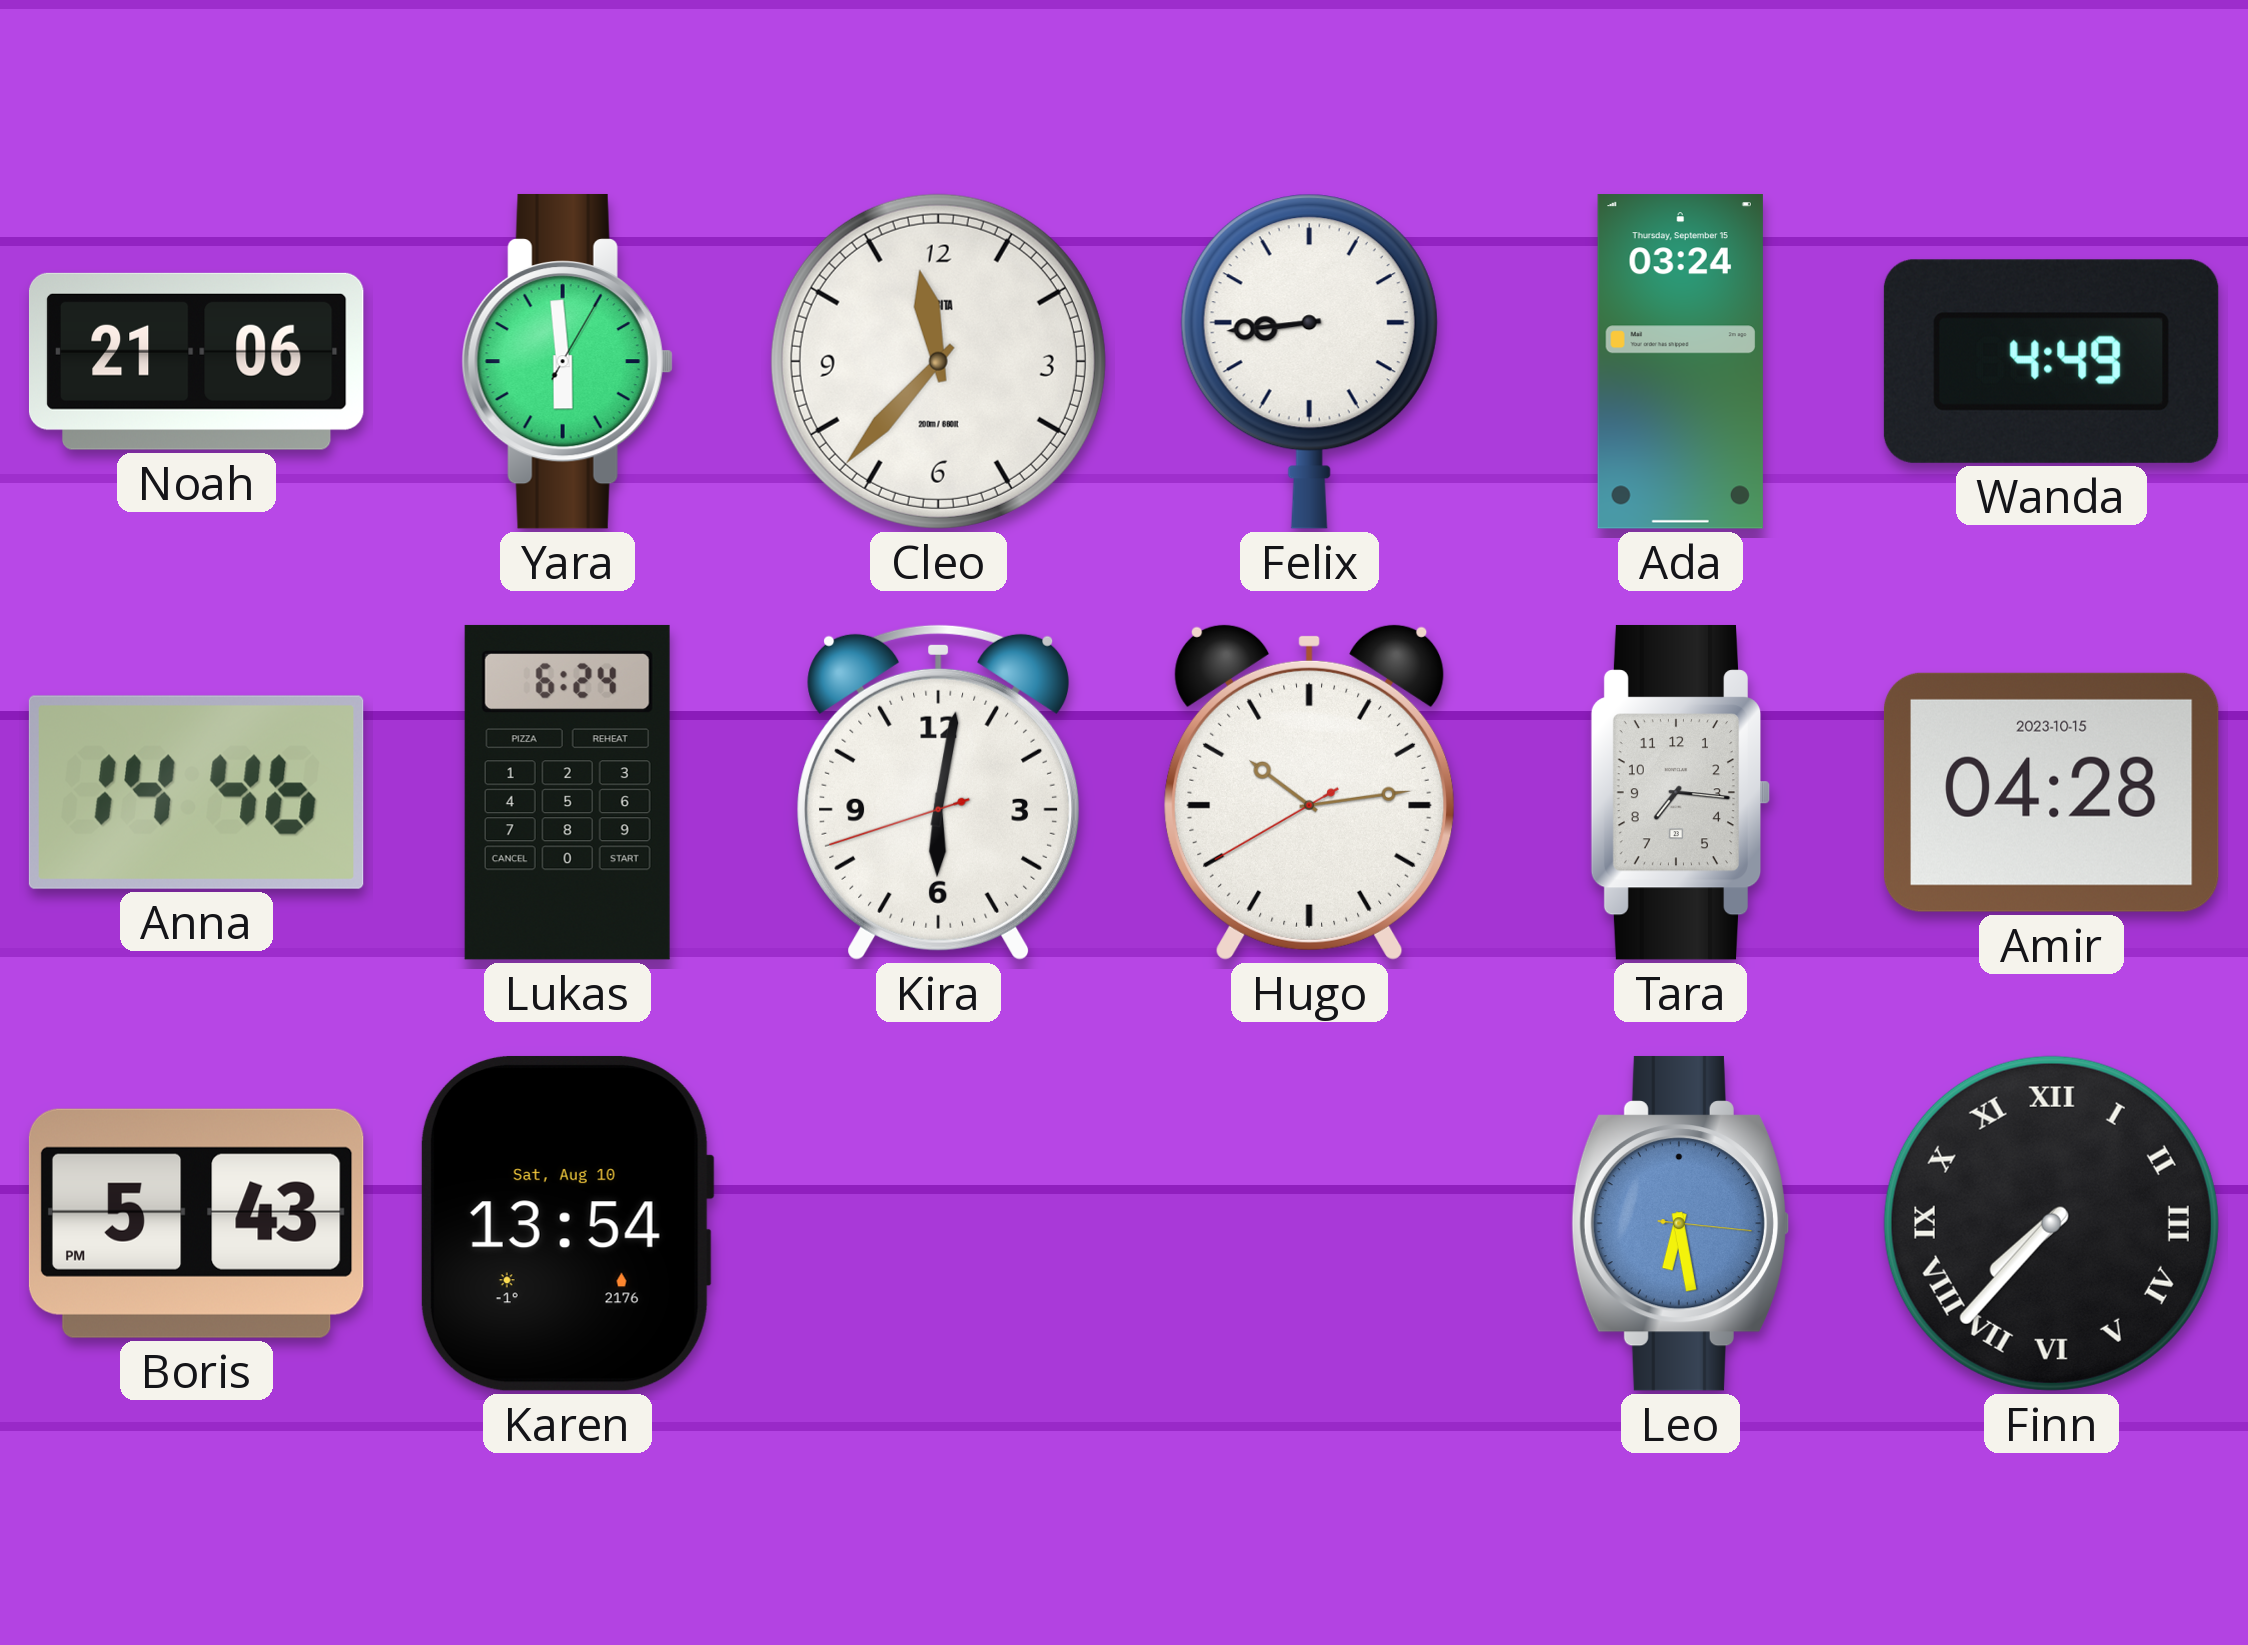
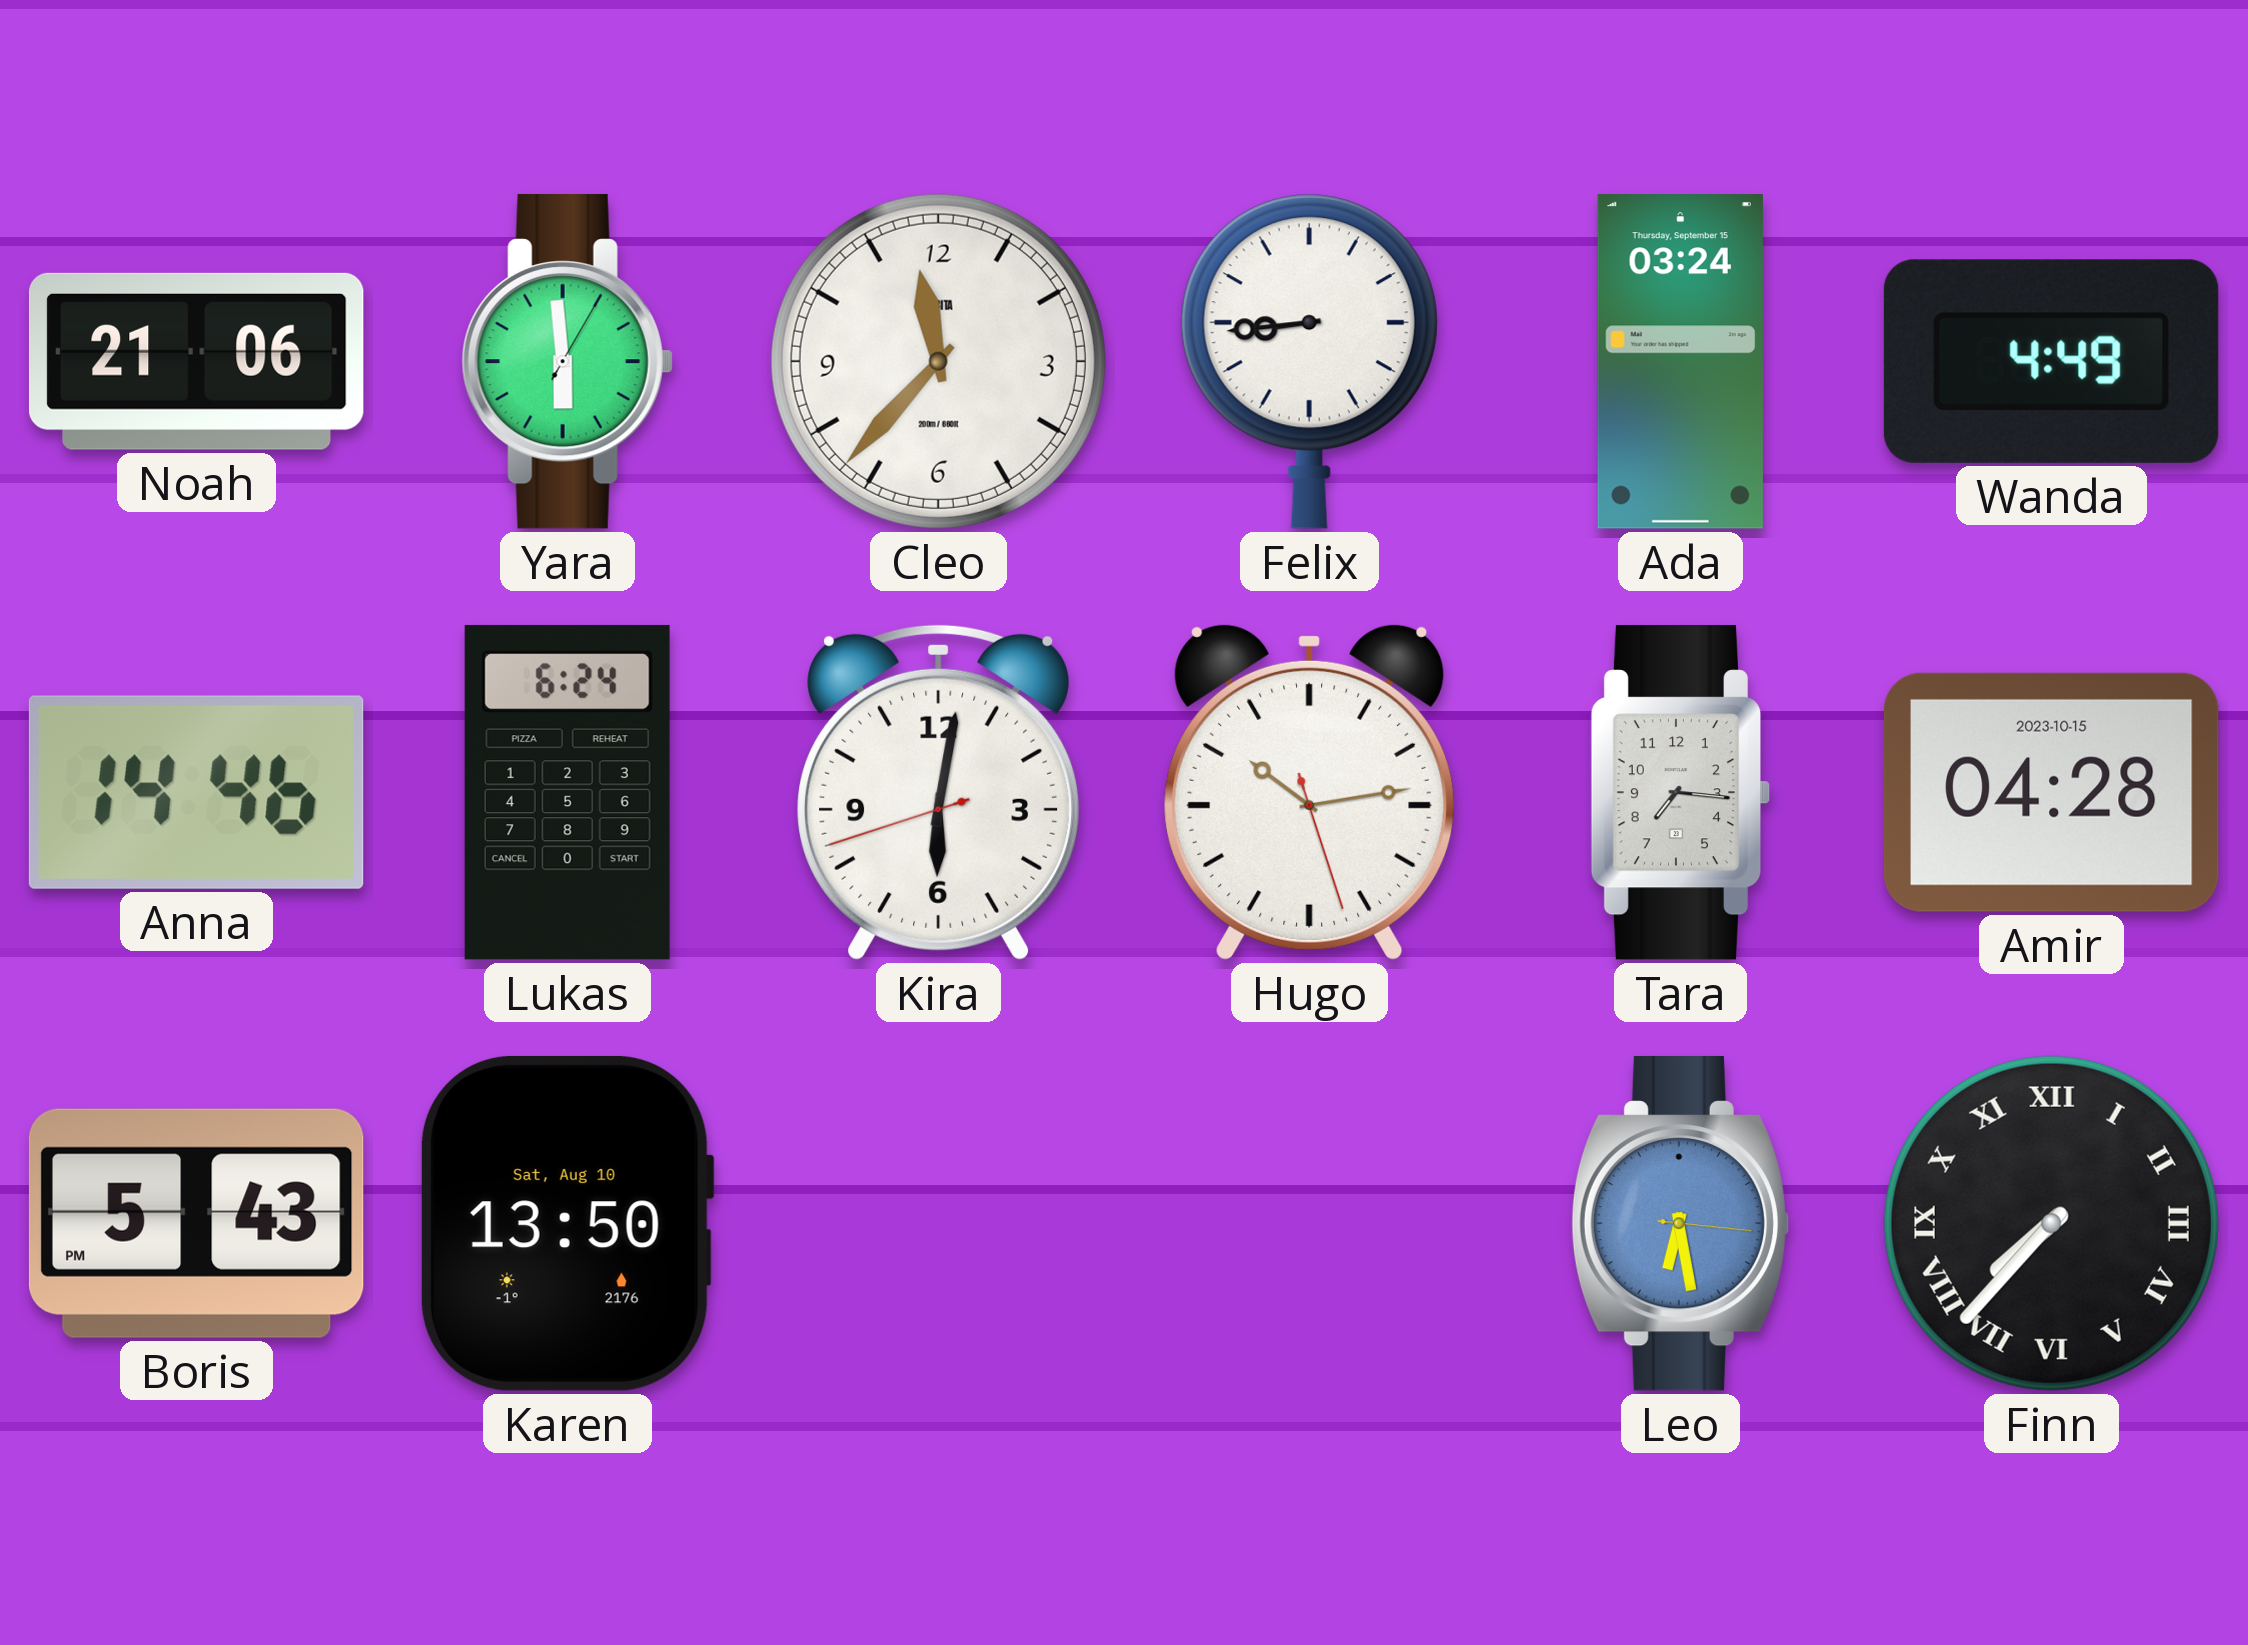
Hugo: 10:13:40 -> 10:13:27
Karen: 13:54 -> 13:50
